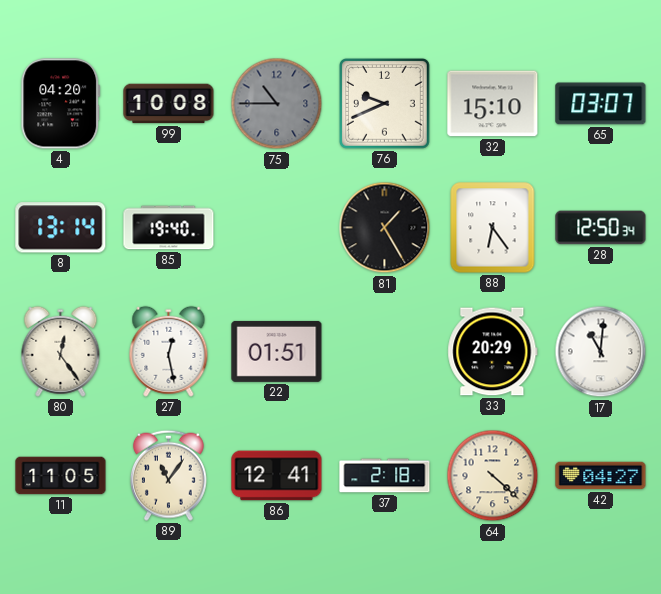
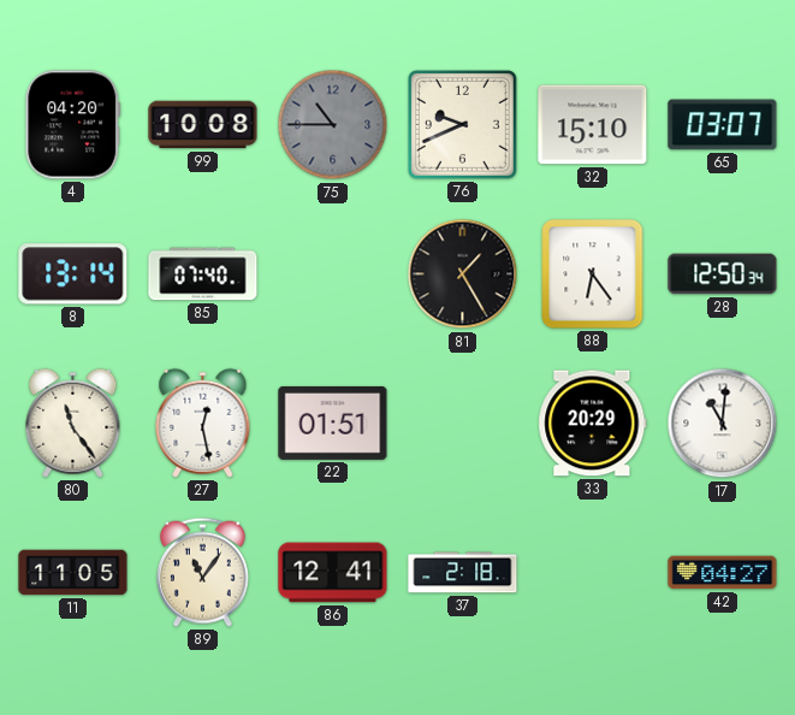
85: 19:40 -> 07:40
80: 12:24 -> 11:24
64: 4:22 -> none
